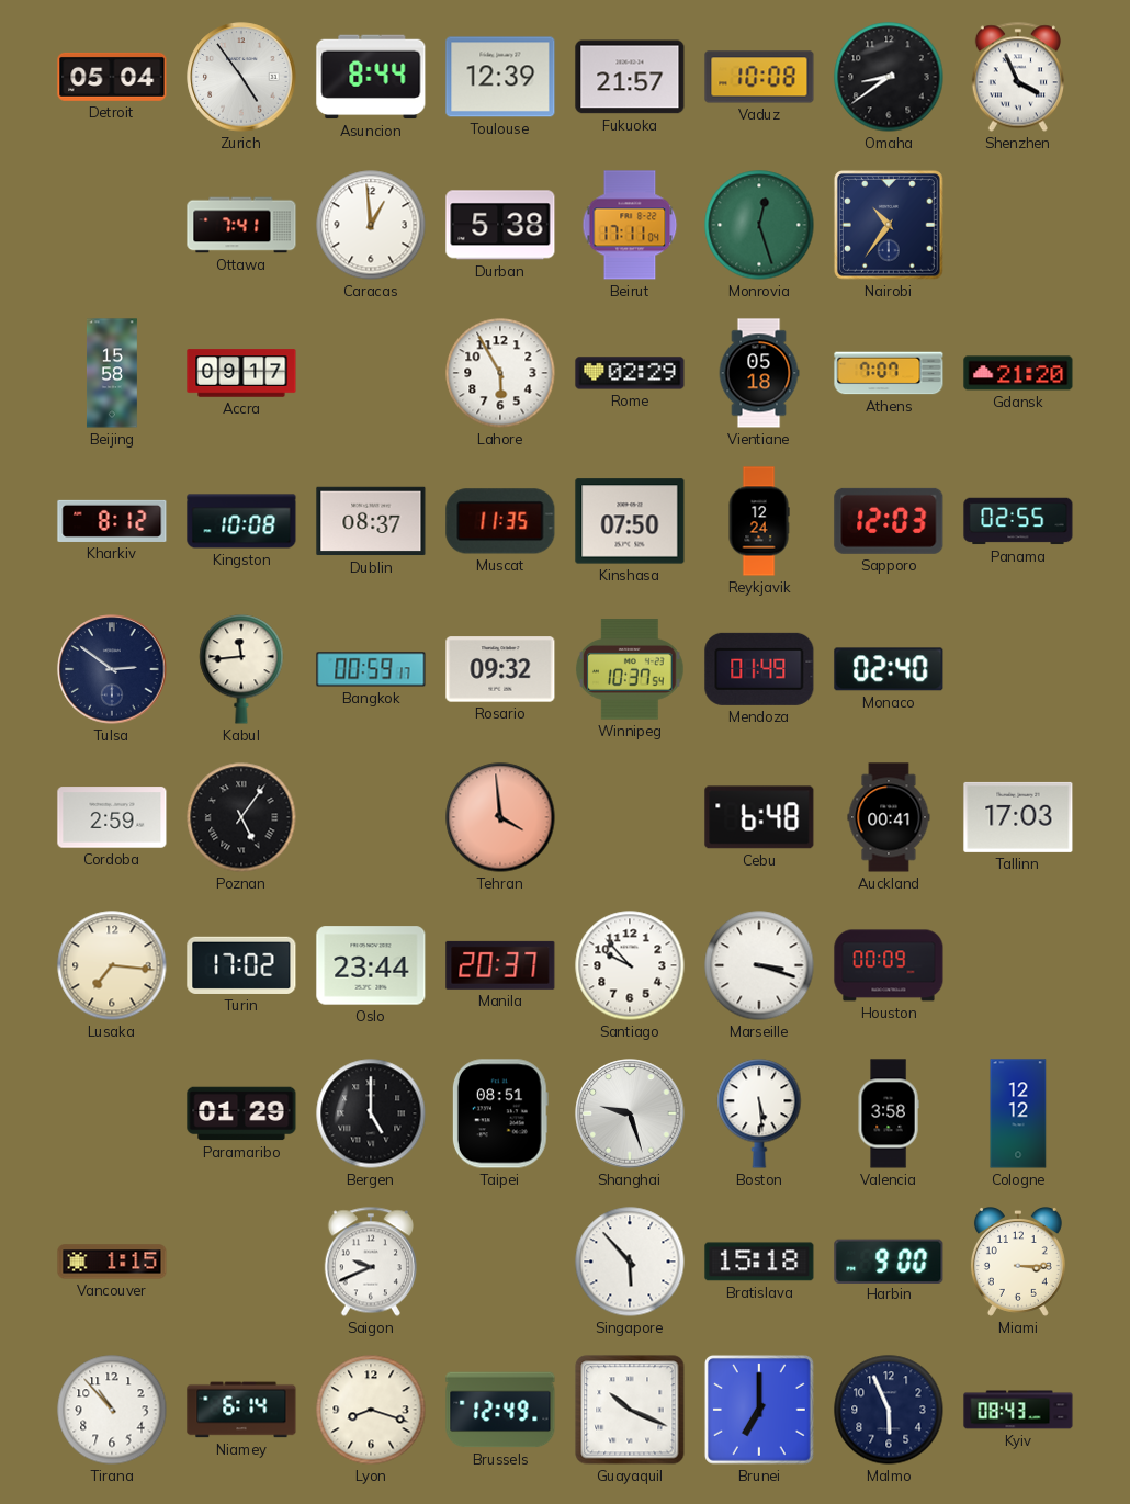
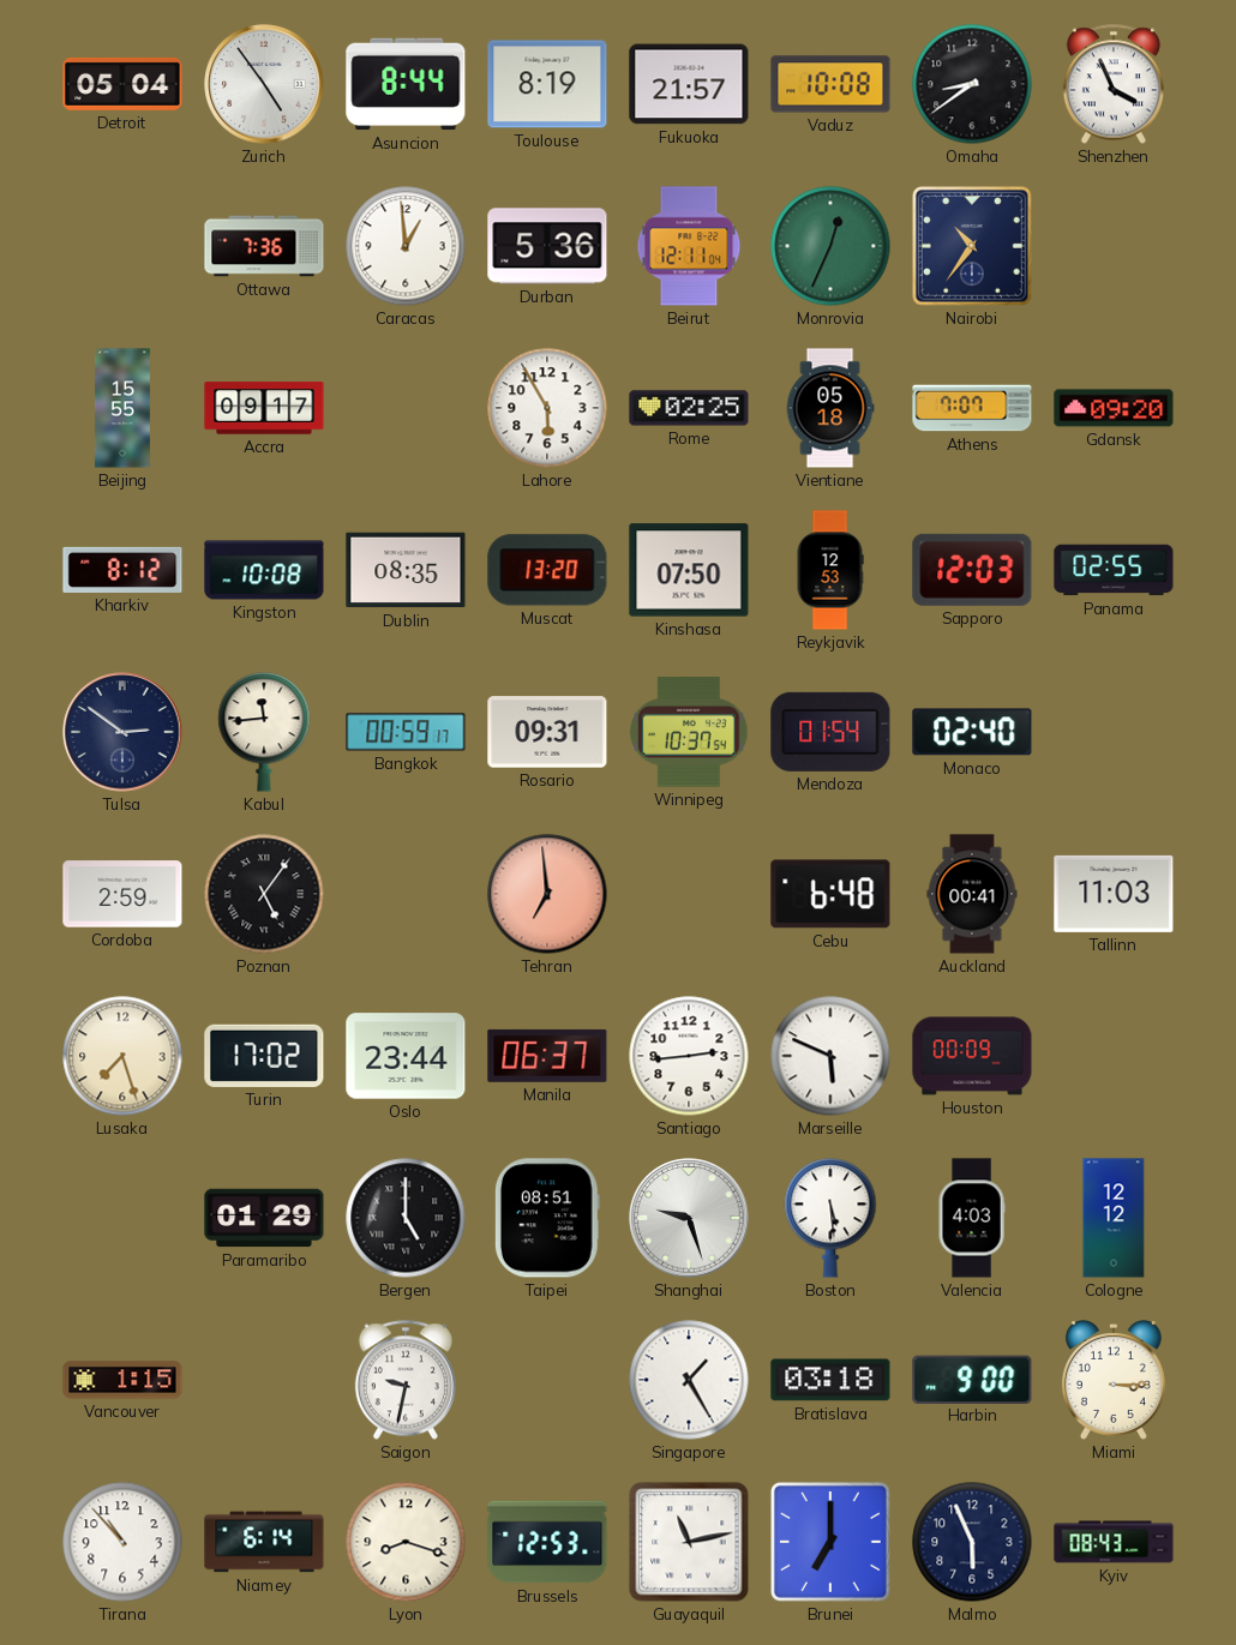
Toulouse: 12:39 -> 8:19
Ottawa: 7:41 -> 7:36
Durban: 5:38 -> 5:36
Beirut: 17:11 -> 12:11
Monrovia: 12:27 -> 12:34
Beijing: 15:58 -> 15:55
Rome: 02:29 -> 02:25
Gdansk: 21:20 -> 09:20
Dublin: 08:37 -> 08:35
Muscat: 11:35 -> 13:20
Reykjavik: 12:24 -> 12:53
Rosario: 09:32 -> 09:31
Mendoza: 01:49 -> 01:54
Tehran: 3:59 -> 6:59
Tallinn: 17:03 -> 11:03
Lusaka: 7:16 -> 7:27
Manila: 20:37 -> 06:37
Santiago: 9:53 -> 2:44
Marseille: 3:18 -> 5:49
Valencia: 3:58 -> 4:03
Saigon: 9:41 -> 9:32
Singapore: 5:53 -> 1:25
Bratislava: 15:18 -> 03:18
Brussels: 12:49 -> 12:53
Guayaquil: 10:19 -> 11:13
